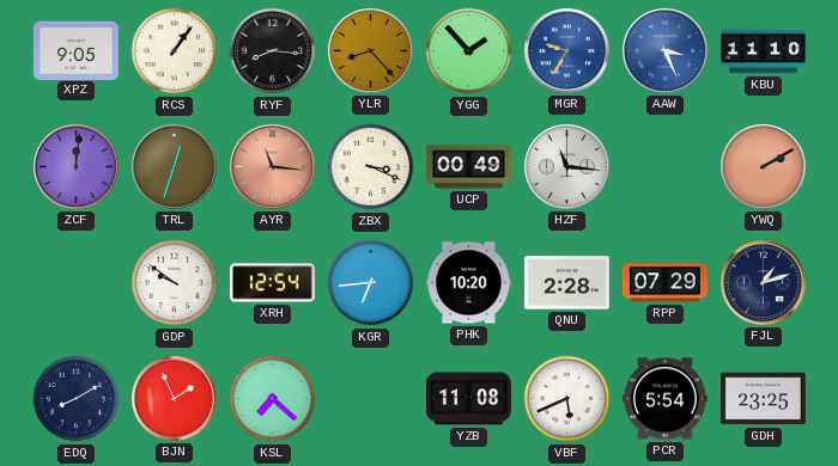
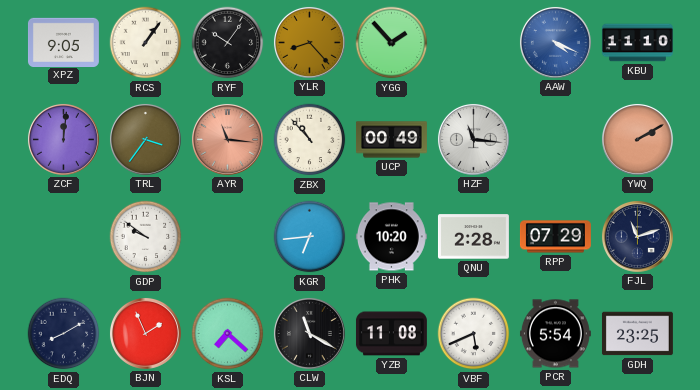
RYF: 8:16 -> 10:06
MGR: 9:35 -> none
AAW: 3:26 -> 4:19
TRL: 12:33 -> 3:36
ZBX: 3:19 -> 10:53
XRH: 12:54 -> none
FJL: 1:12 -> 11:12
CLW: none -> 11:20
